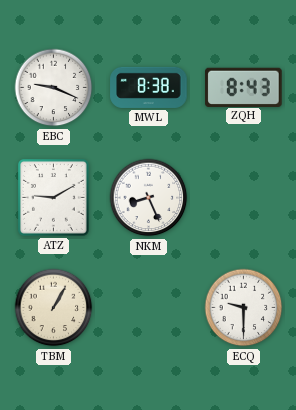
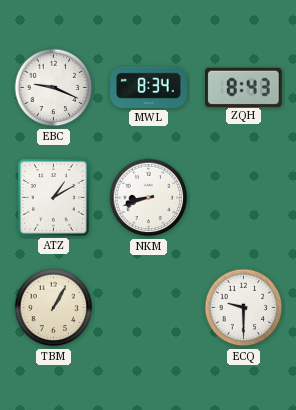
MWL: 8:38 -> 8:34
ATZ: 9:10 -> 1:10
NKM: 8:26 -> 8:42
